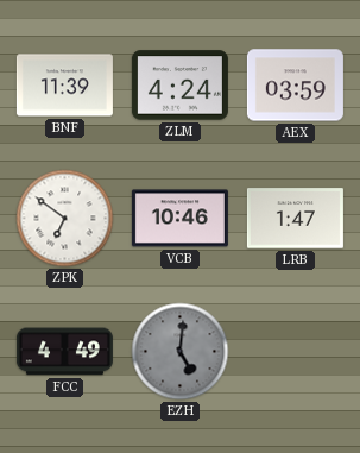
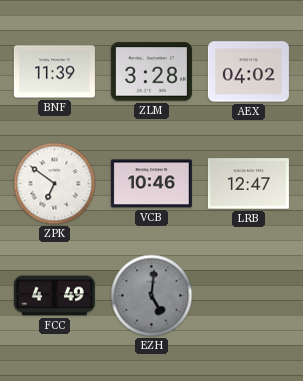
ZLM: 4:24 -> 3:28
AEX: 03:59 -> 04:02
LRB: 1:47 -> 12:47
